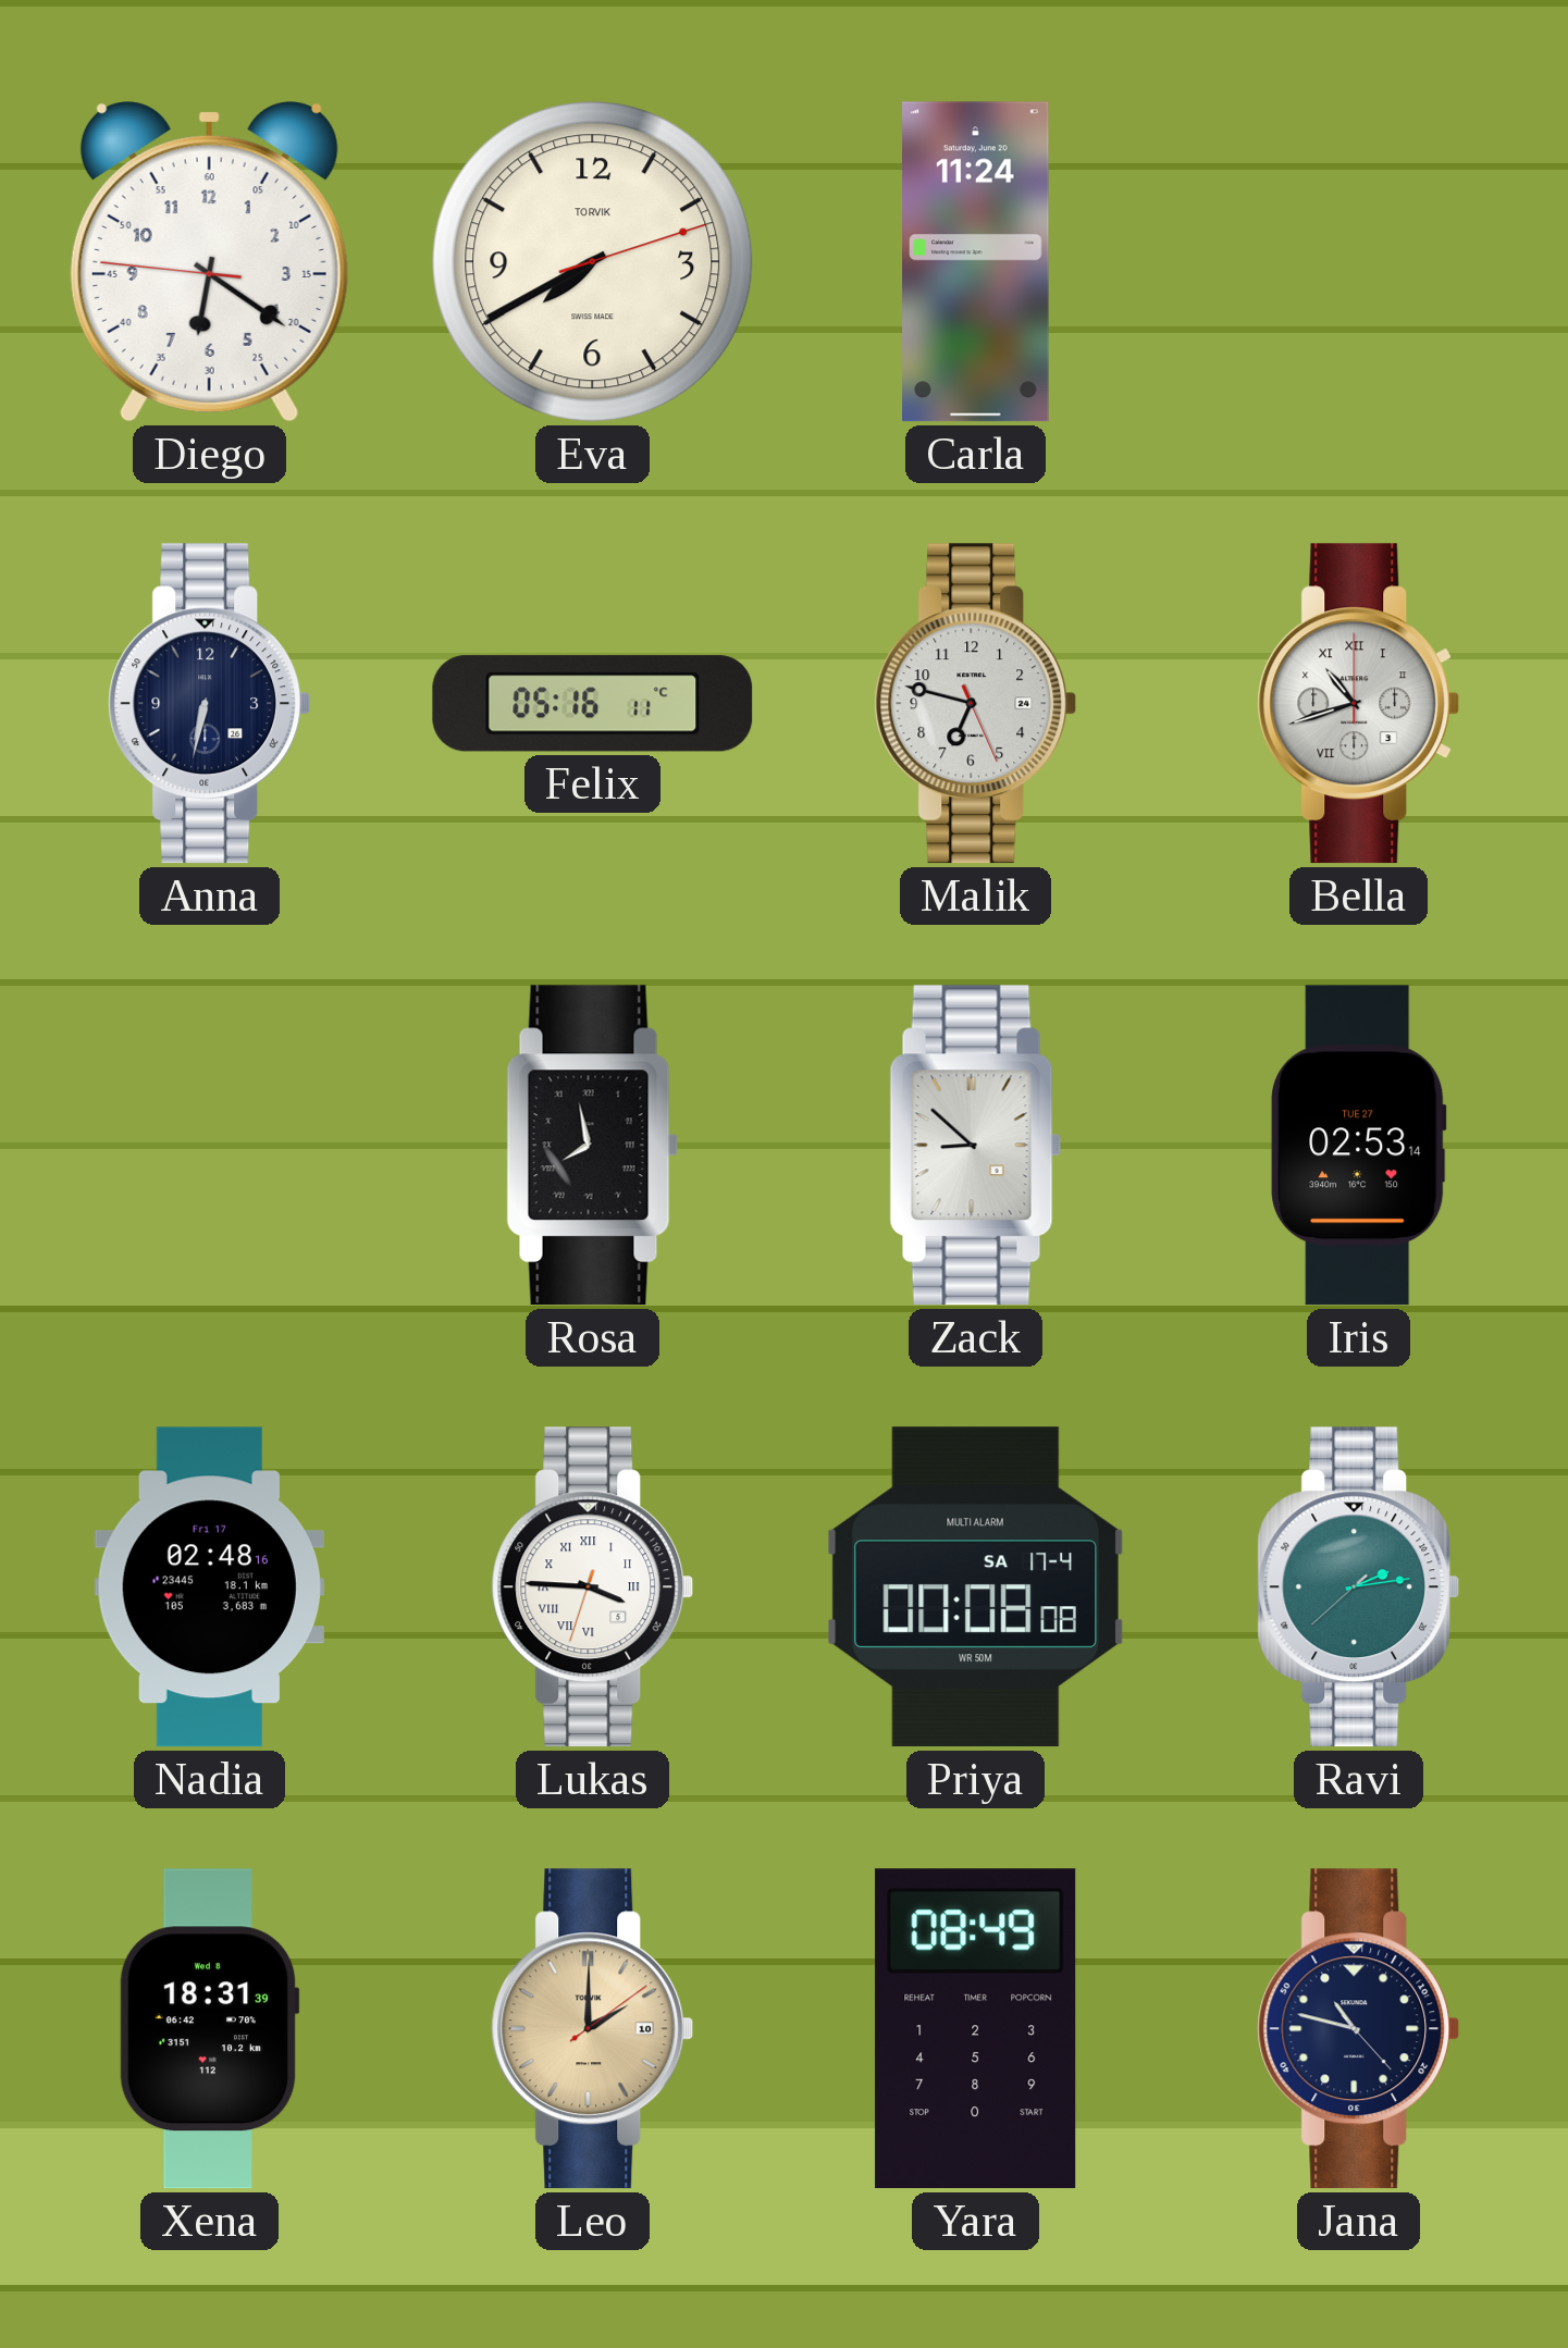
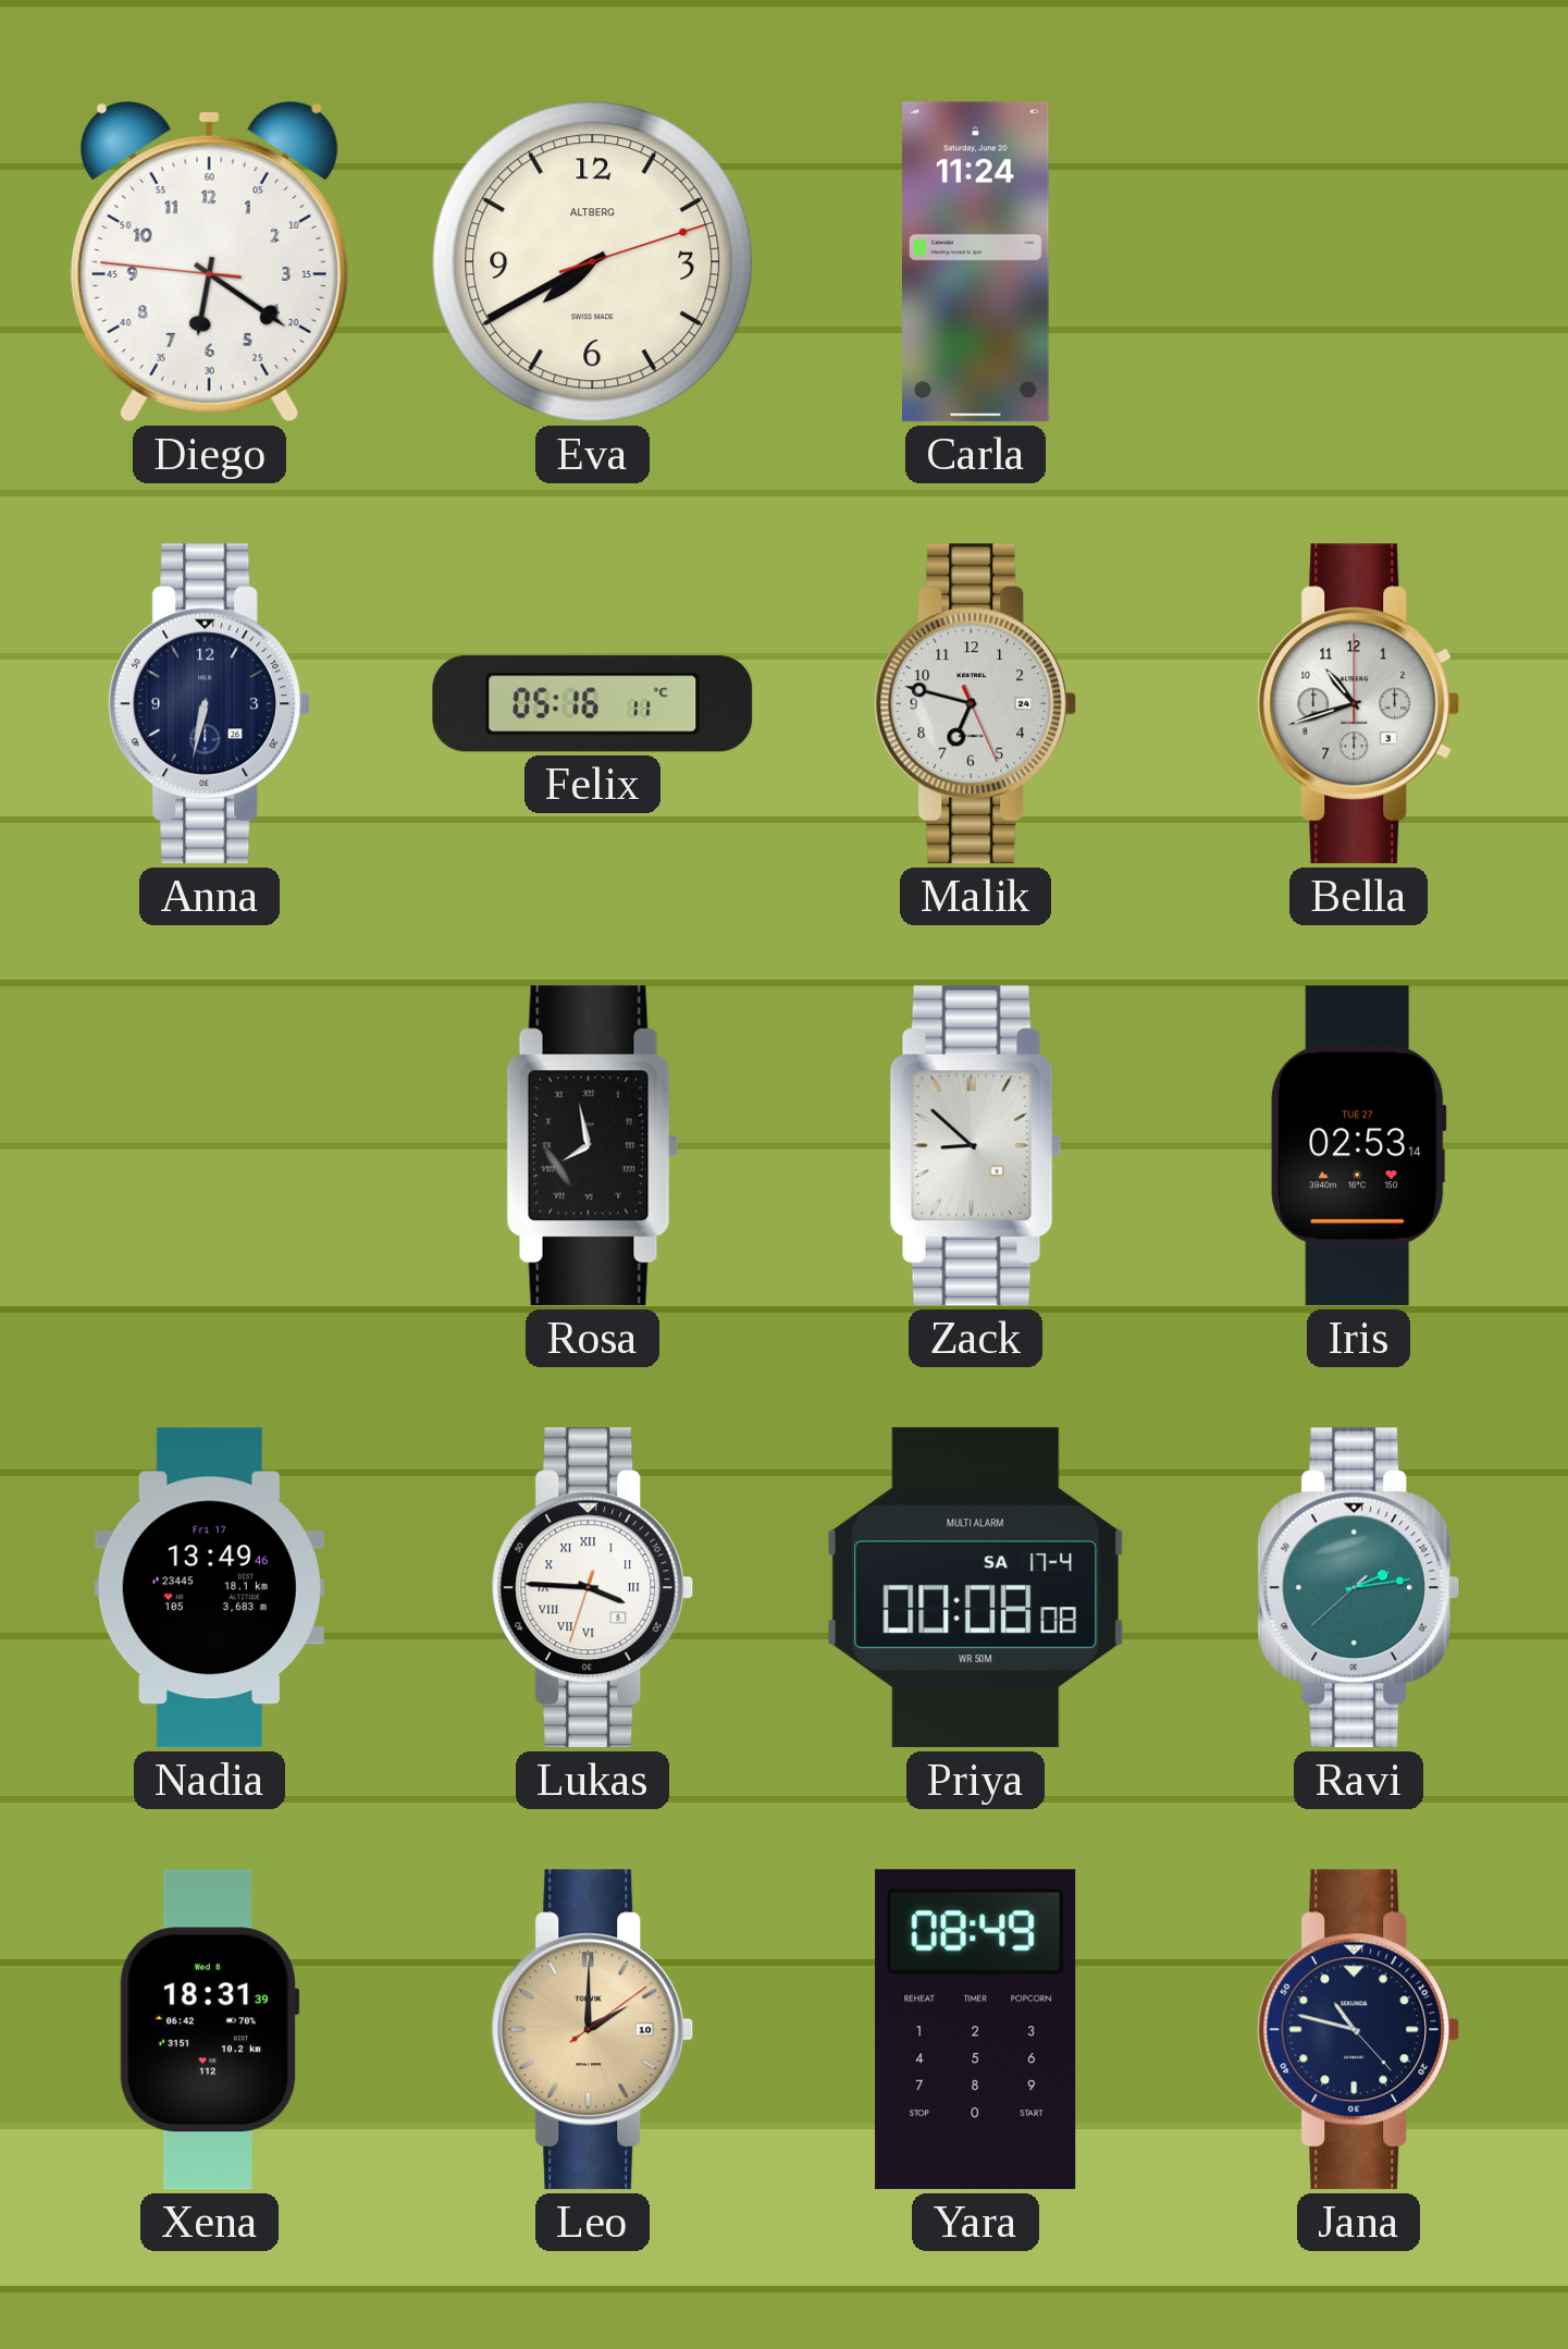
Eva brand: TORVIK -> ALTBERG
Bella numerals: Roman -> Arabic
Nadia: 02:48 -> 13:49
